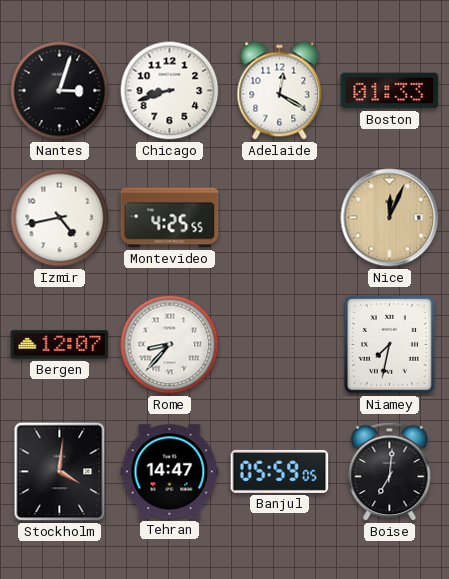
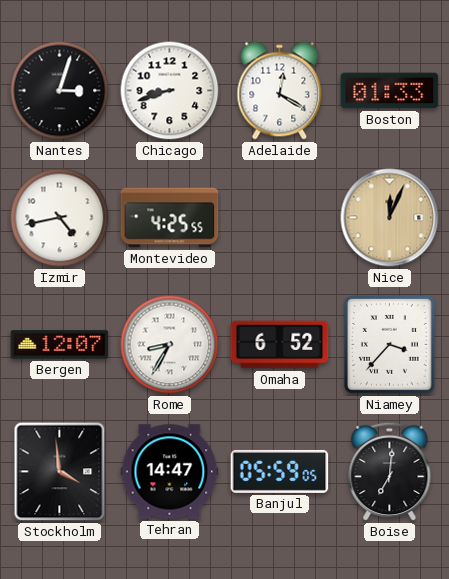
Rome: 8:37 -> 8:35
Omaha: none -> 6:52
Niamey: 7:32 -> 3:37
Stockholm: 4:01 -> 3:59
